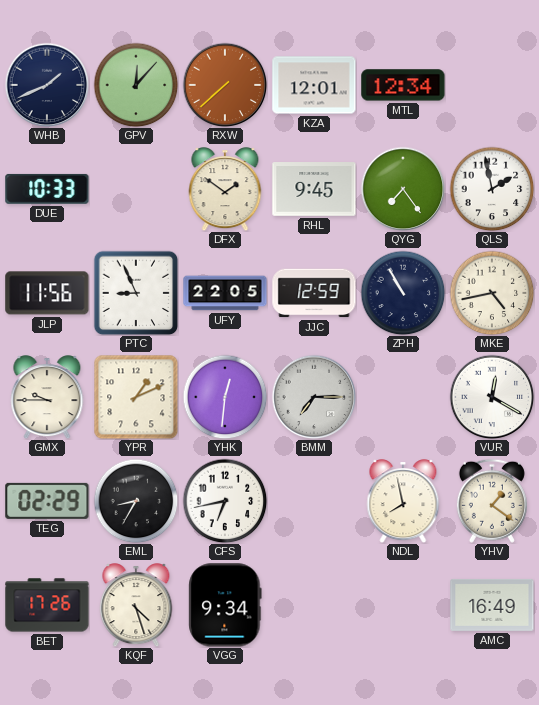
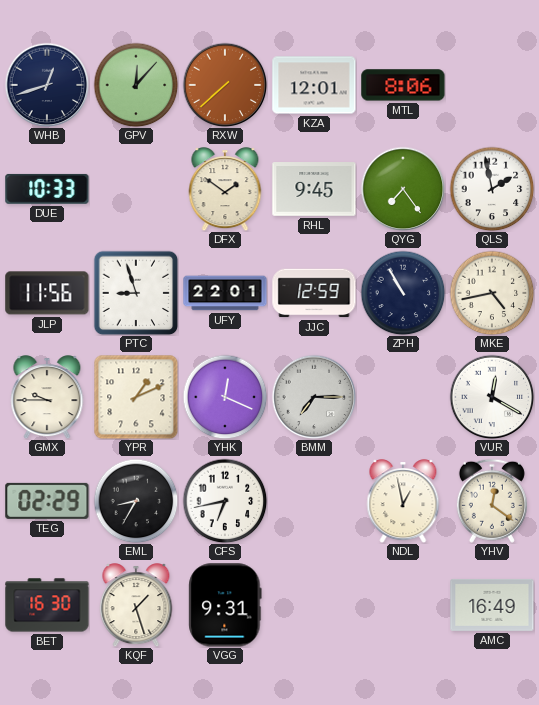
WHB: 1:41 -> 12:42
MTL: 12:34 -> 8:06
PTC: 8:56 -> 8:57
UFY: 22:05 -> 22:01
YHK: 12:31 -> 12:19
NDL: 7:58 -> 12:58
YHV: 1:21 -> 12:21
BET: 17:26 -> 16:30
KQF: 4:27 -> 1:27
VGG: 9:34 -> 9:31
